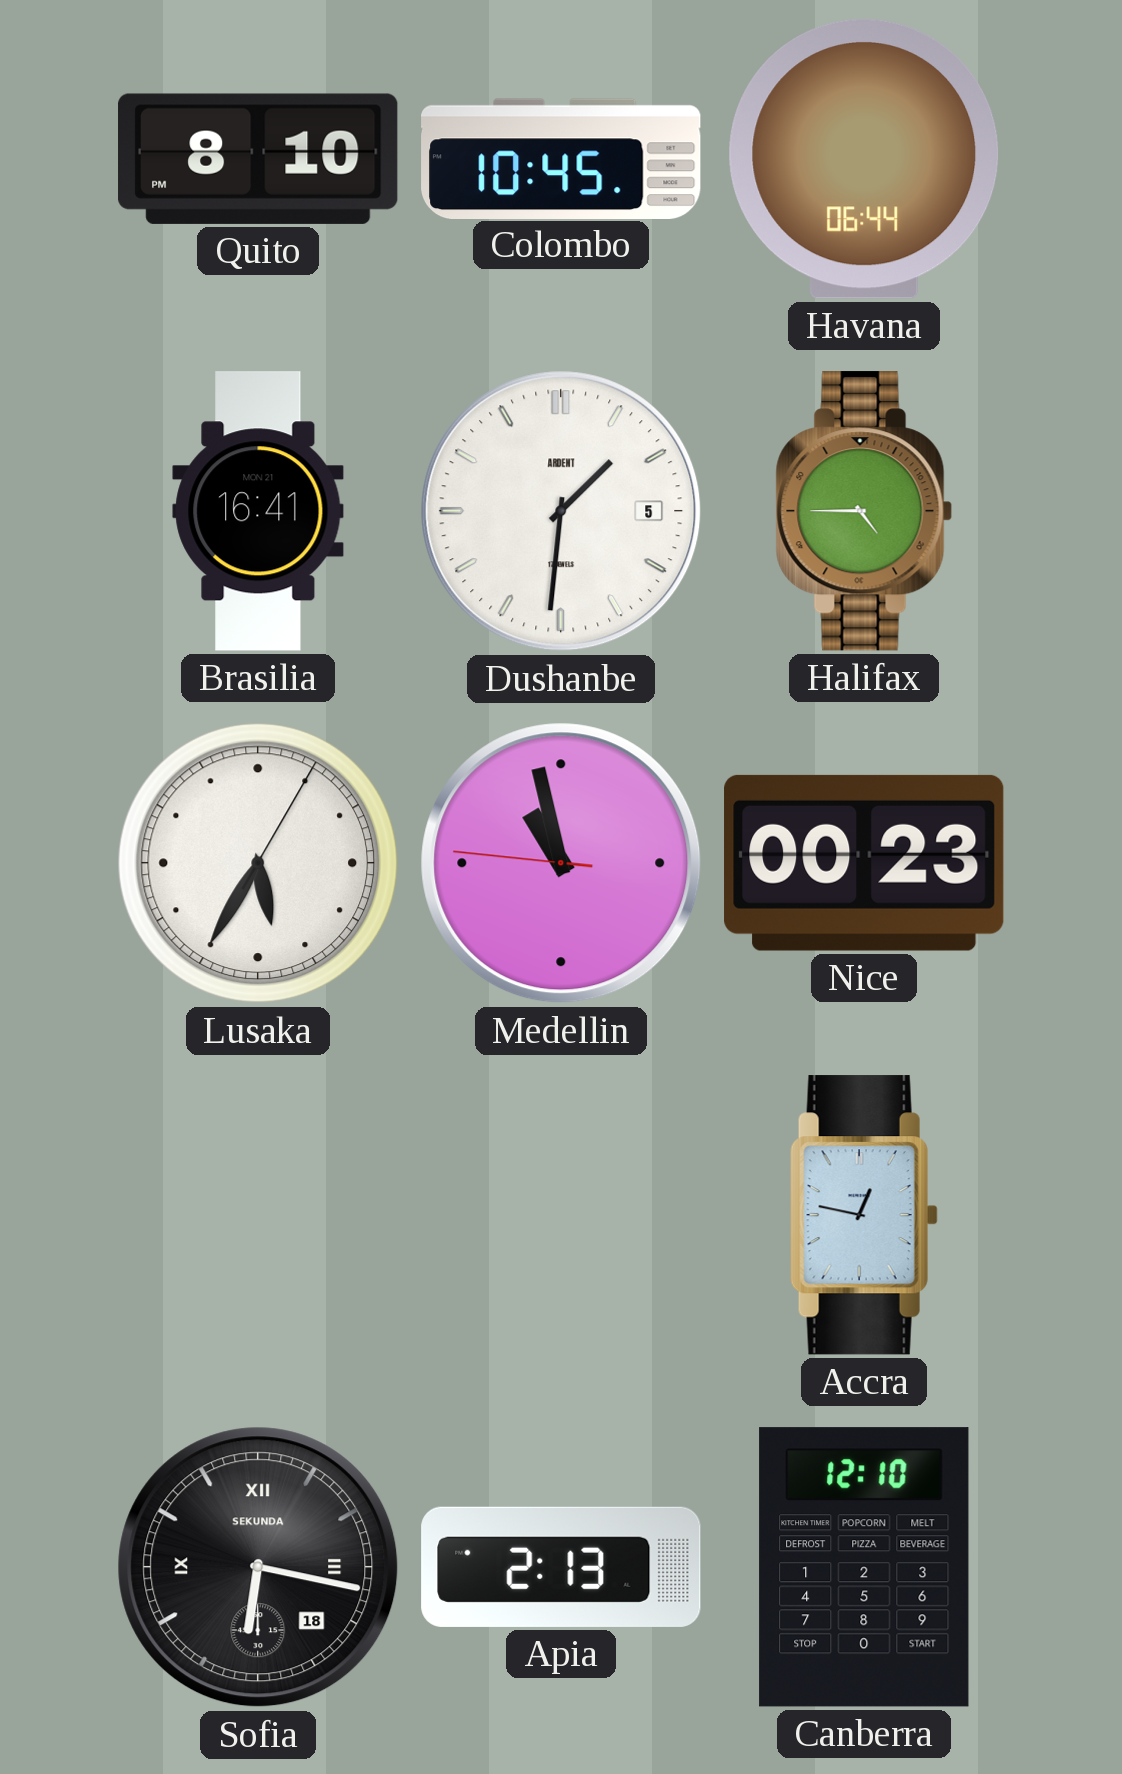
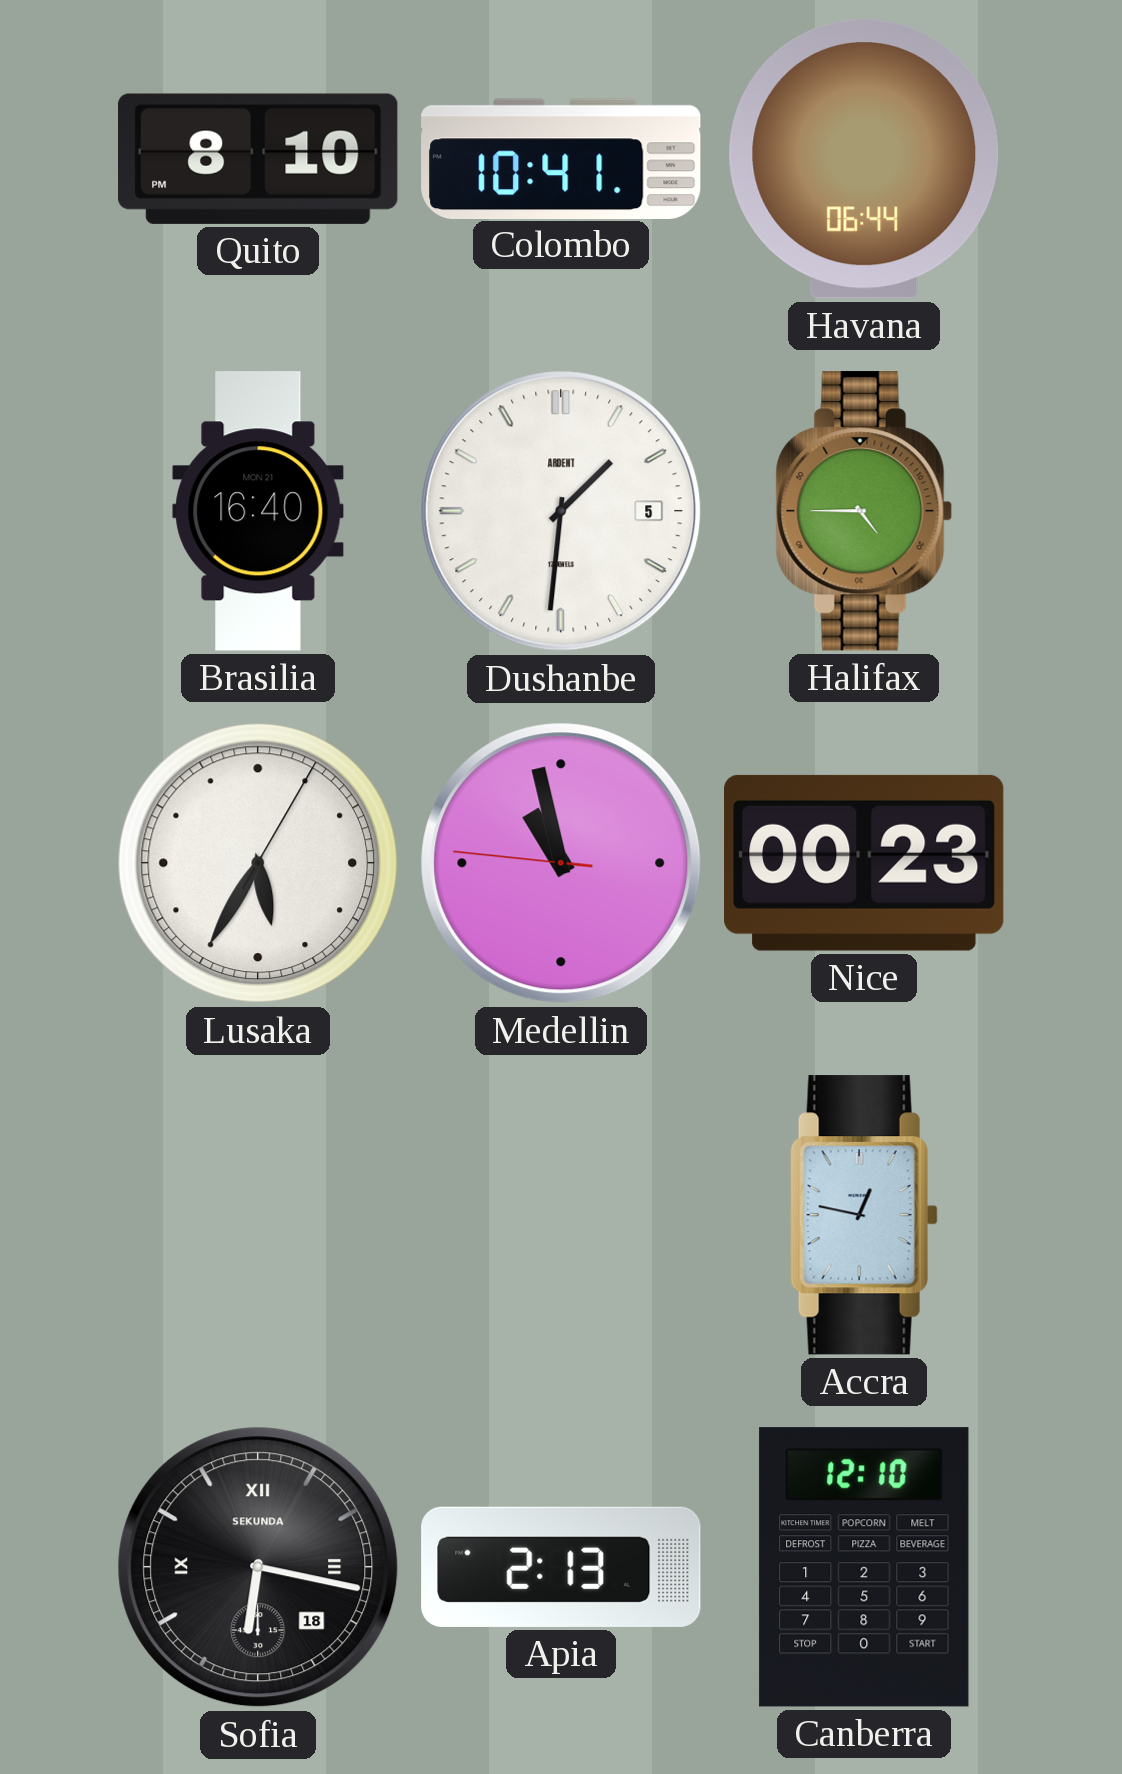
Colombo: 10:45 -> 10:41
Brasilia: 16:41 -> 16:40
